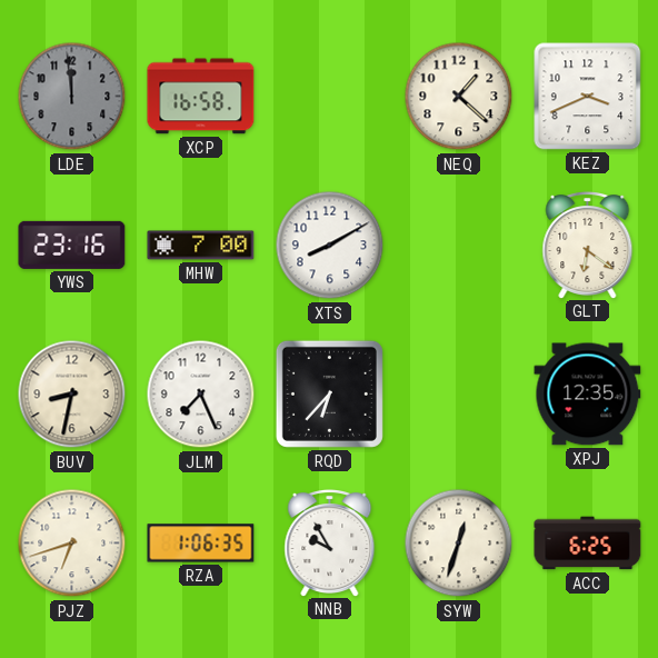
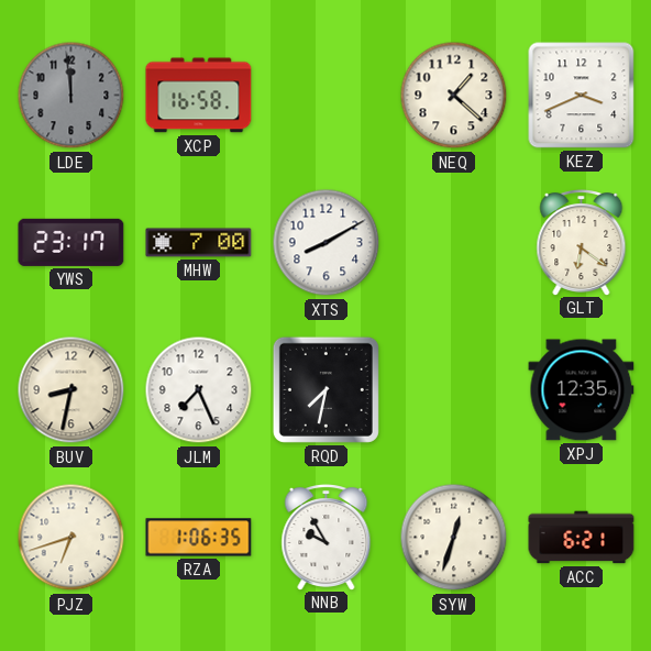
YWS: 23:16 -> 23:17
RQD: 6:37 -> 7:32
ACC: 6:25 -> 6:21
